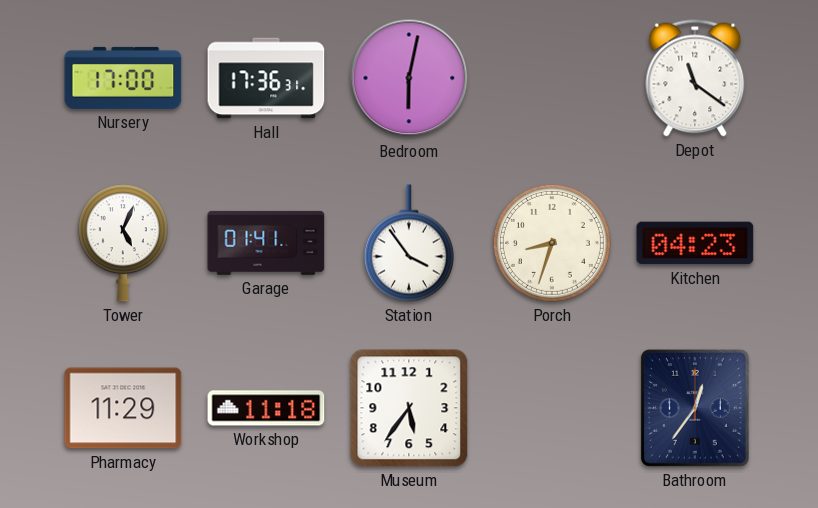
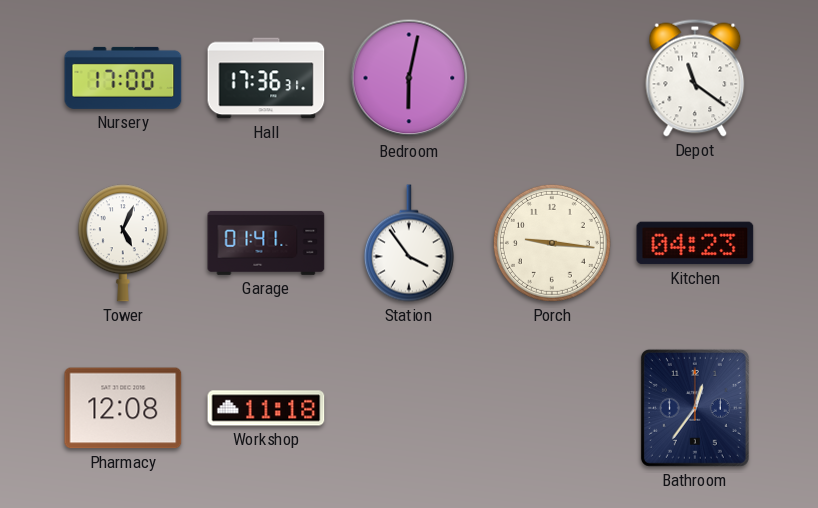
Porch: 8:33 -> 9:16
Pharmacy: 11:29 -> 12:08
Museum: 5:36 -> none
